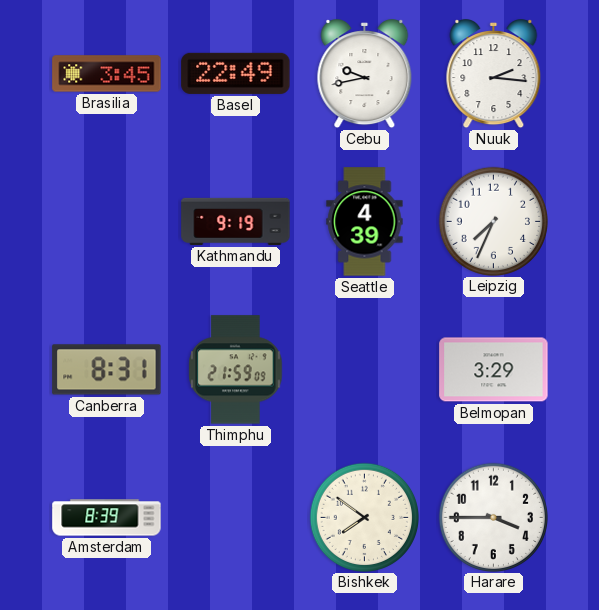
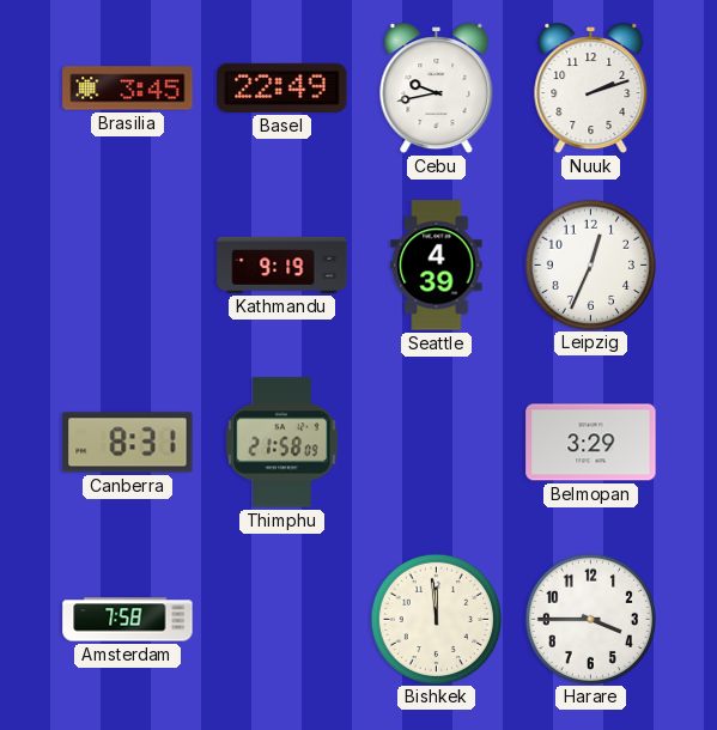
Nuuk: 2:16 -> 2:12
Leipzig: 7:34 -> 12:34
Thimphu: 21:59 -> 21:58
Amsterdam: 8:39 -> 7:58
Bishkek: 7:51 -> 11:59
